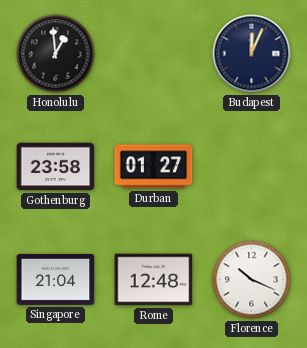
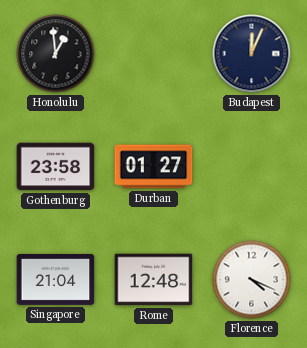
Florence: 10:19 -> 4:19
